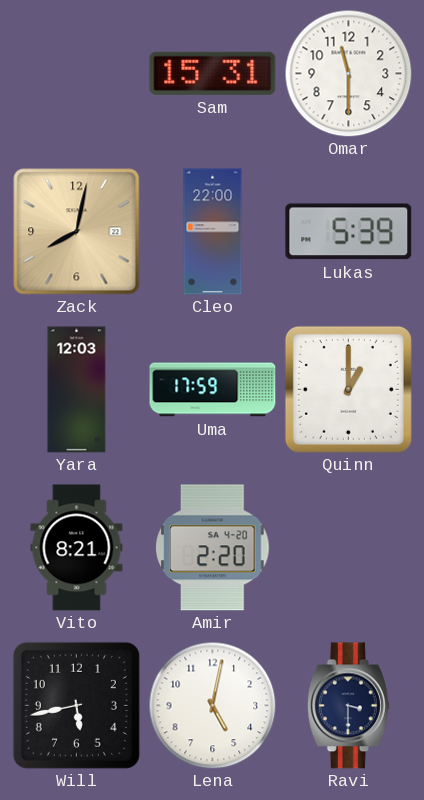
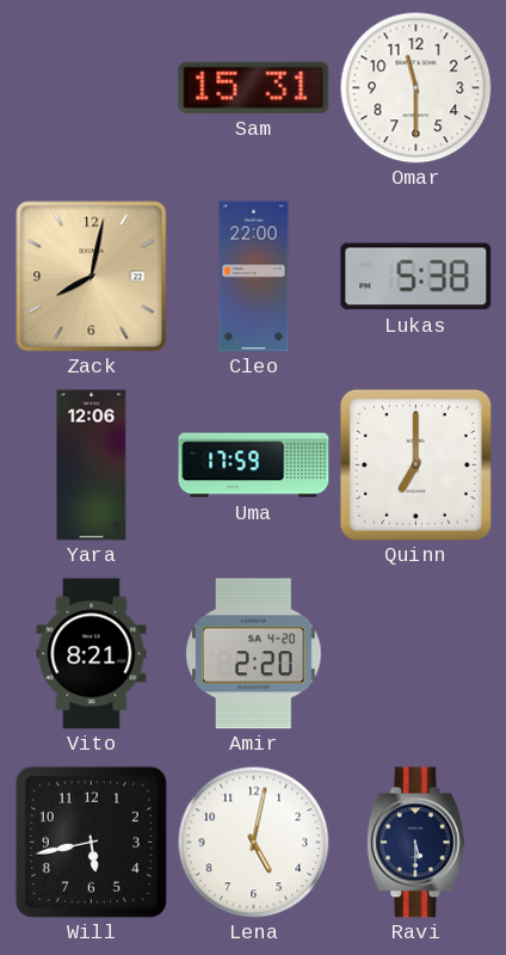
Lukas: 5:39 -> 5:38
Yara: 12:03 -> 12:06
Quinn: 1:00 -> 7:00
Ravi: 3:30 -> 5:30
